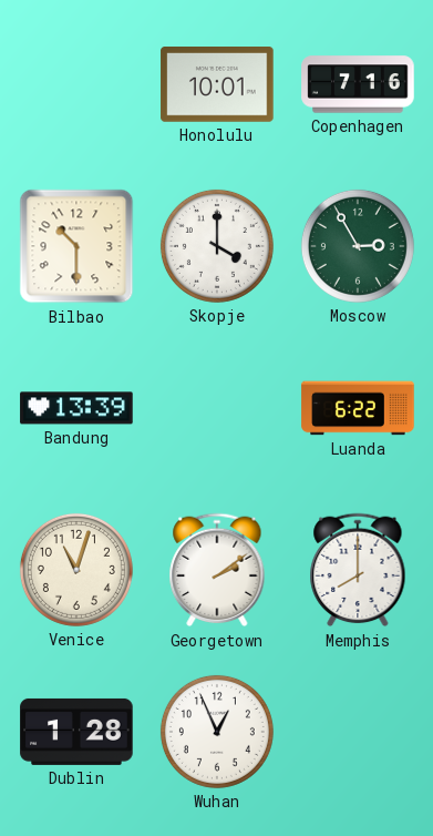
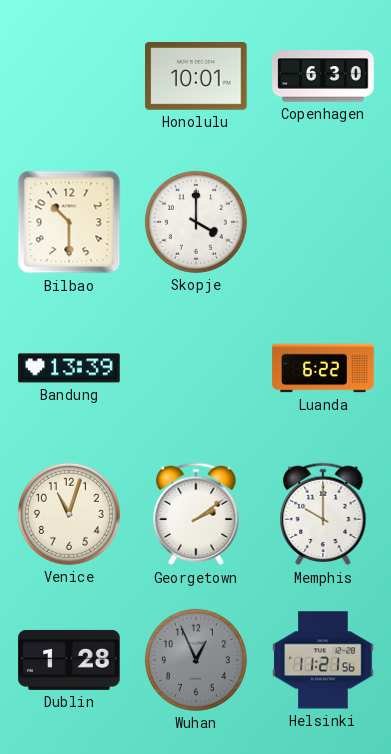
Copenhagen: 7:16 -> 6:30
Moscow: 2:55 -> none
Memphis: 8:00 -> 10:00
Wuhan dial: white -> grey
Helsinki: none -> 11:21
